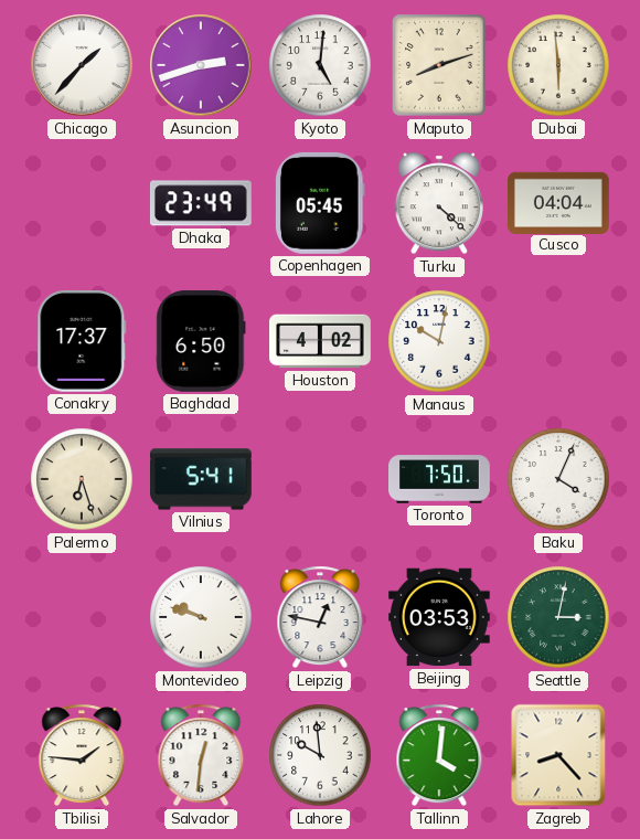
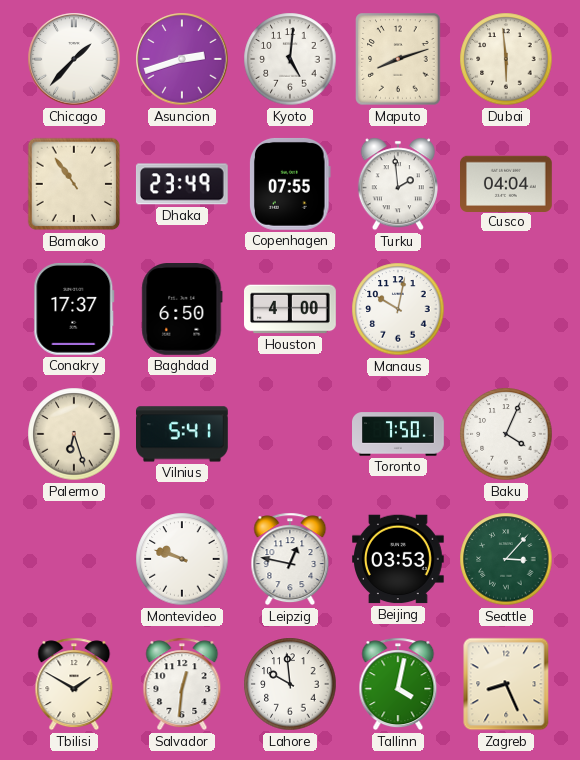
Bamako: none -> 10:54
Copenhagen: 05:45 -> 07:55
Turku: 4:22 -> 1:59
Houston: 4:02 -> 4:00
Seattle: 3:02 -> 3:07
Tbilisi: 1:46 -> 1:50
Tallinn: 4:01 -> 4:02
Zagreb: 8:23 -> 8:26
